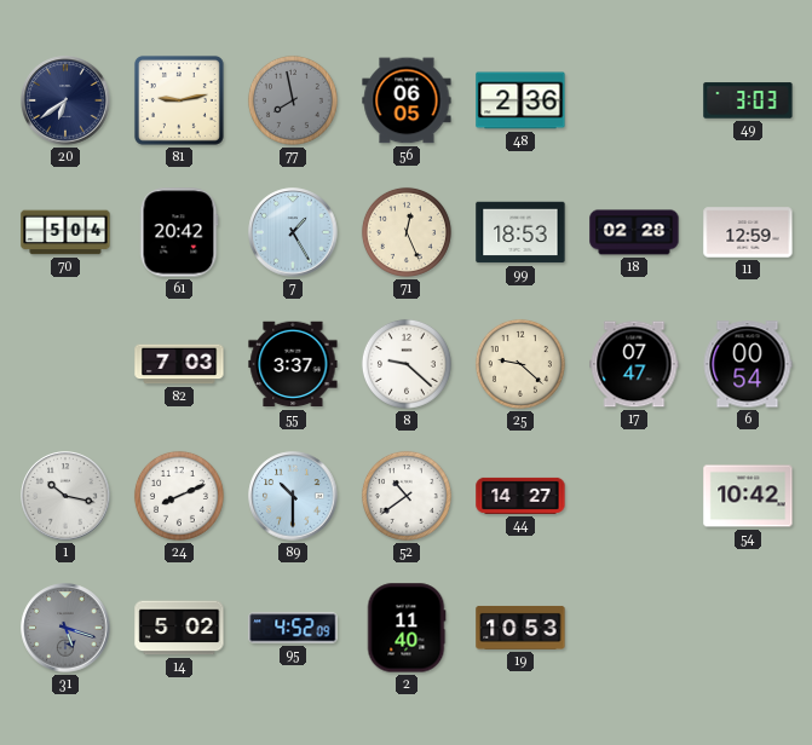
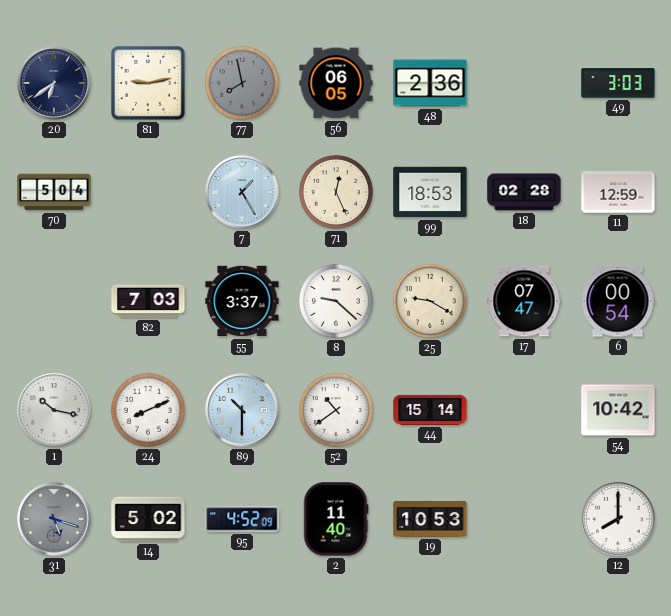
61: 20:42 -> none
25: 9:22 -> 9:20
44: 14:27 -> 15:14
12: none -> 8:00
